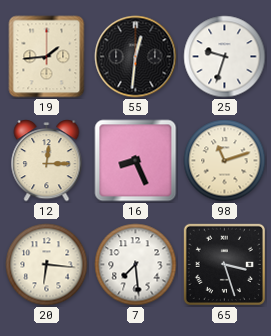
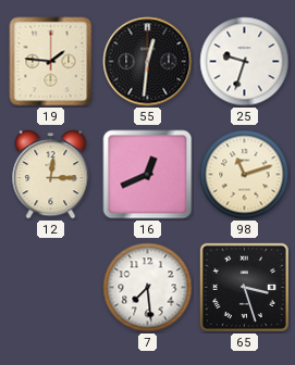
19: 1:44 -> 1:46
16: 8:26 -> 12:41
20: 6:16 -> none
